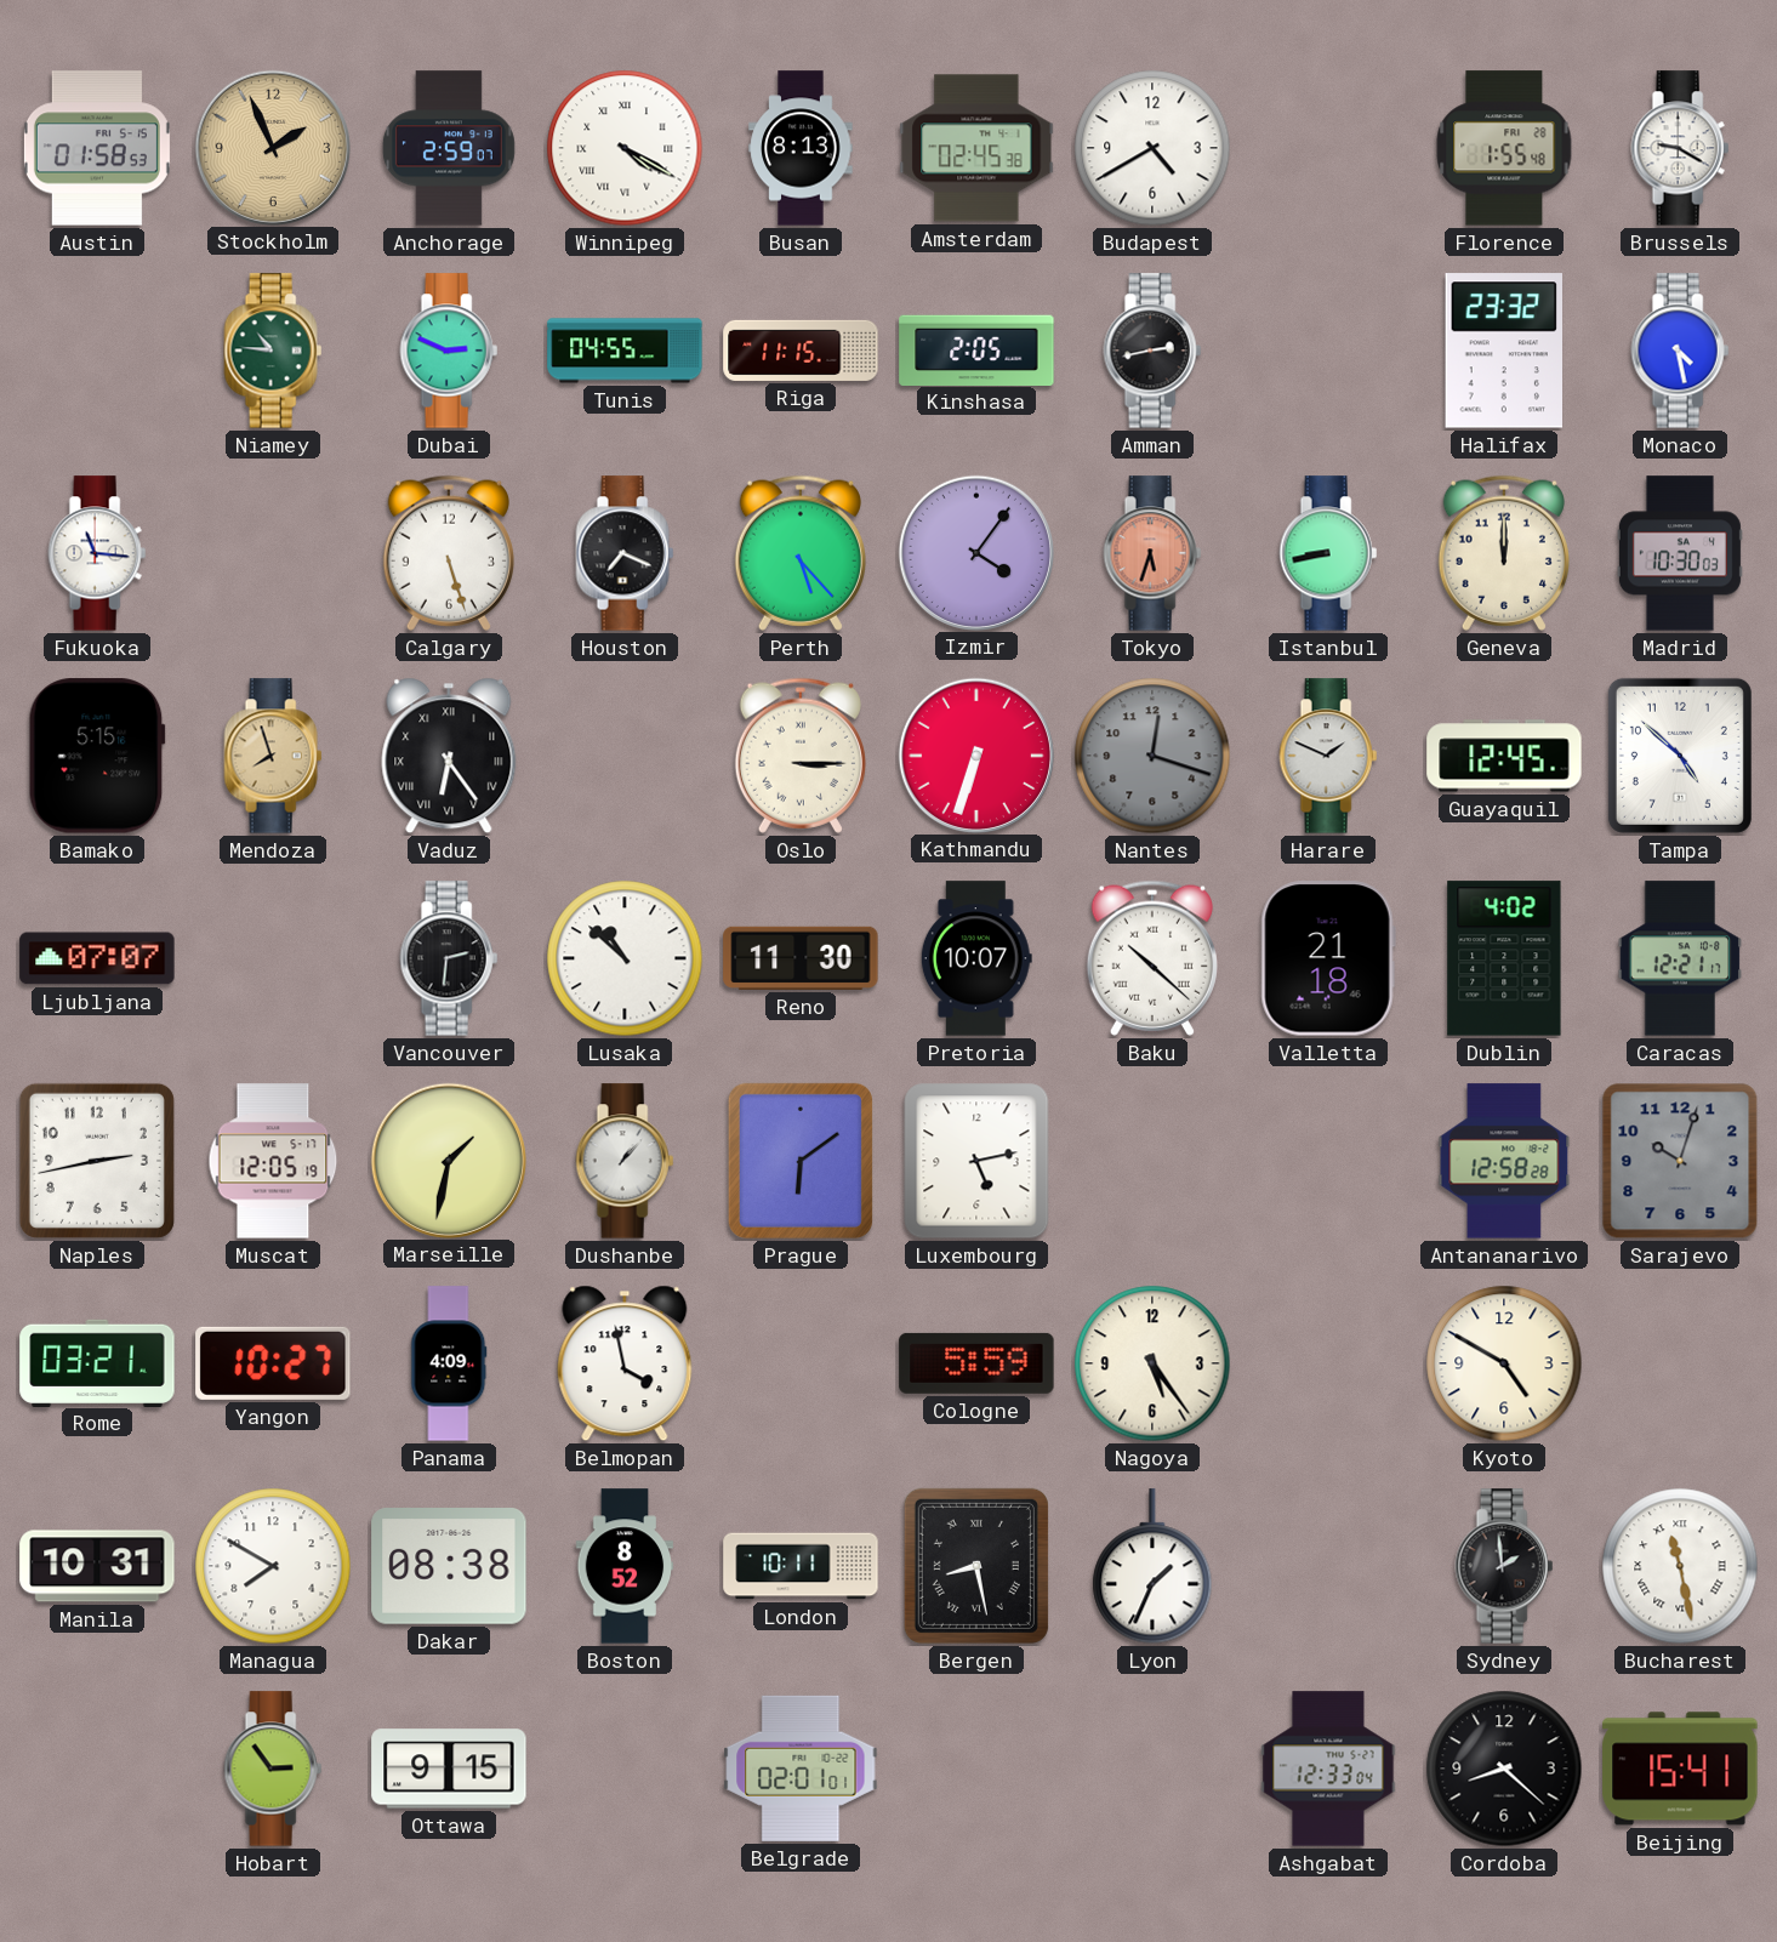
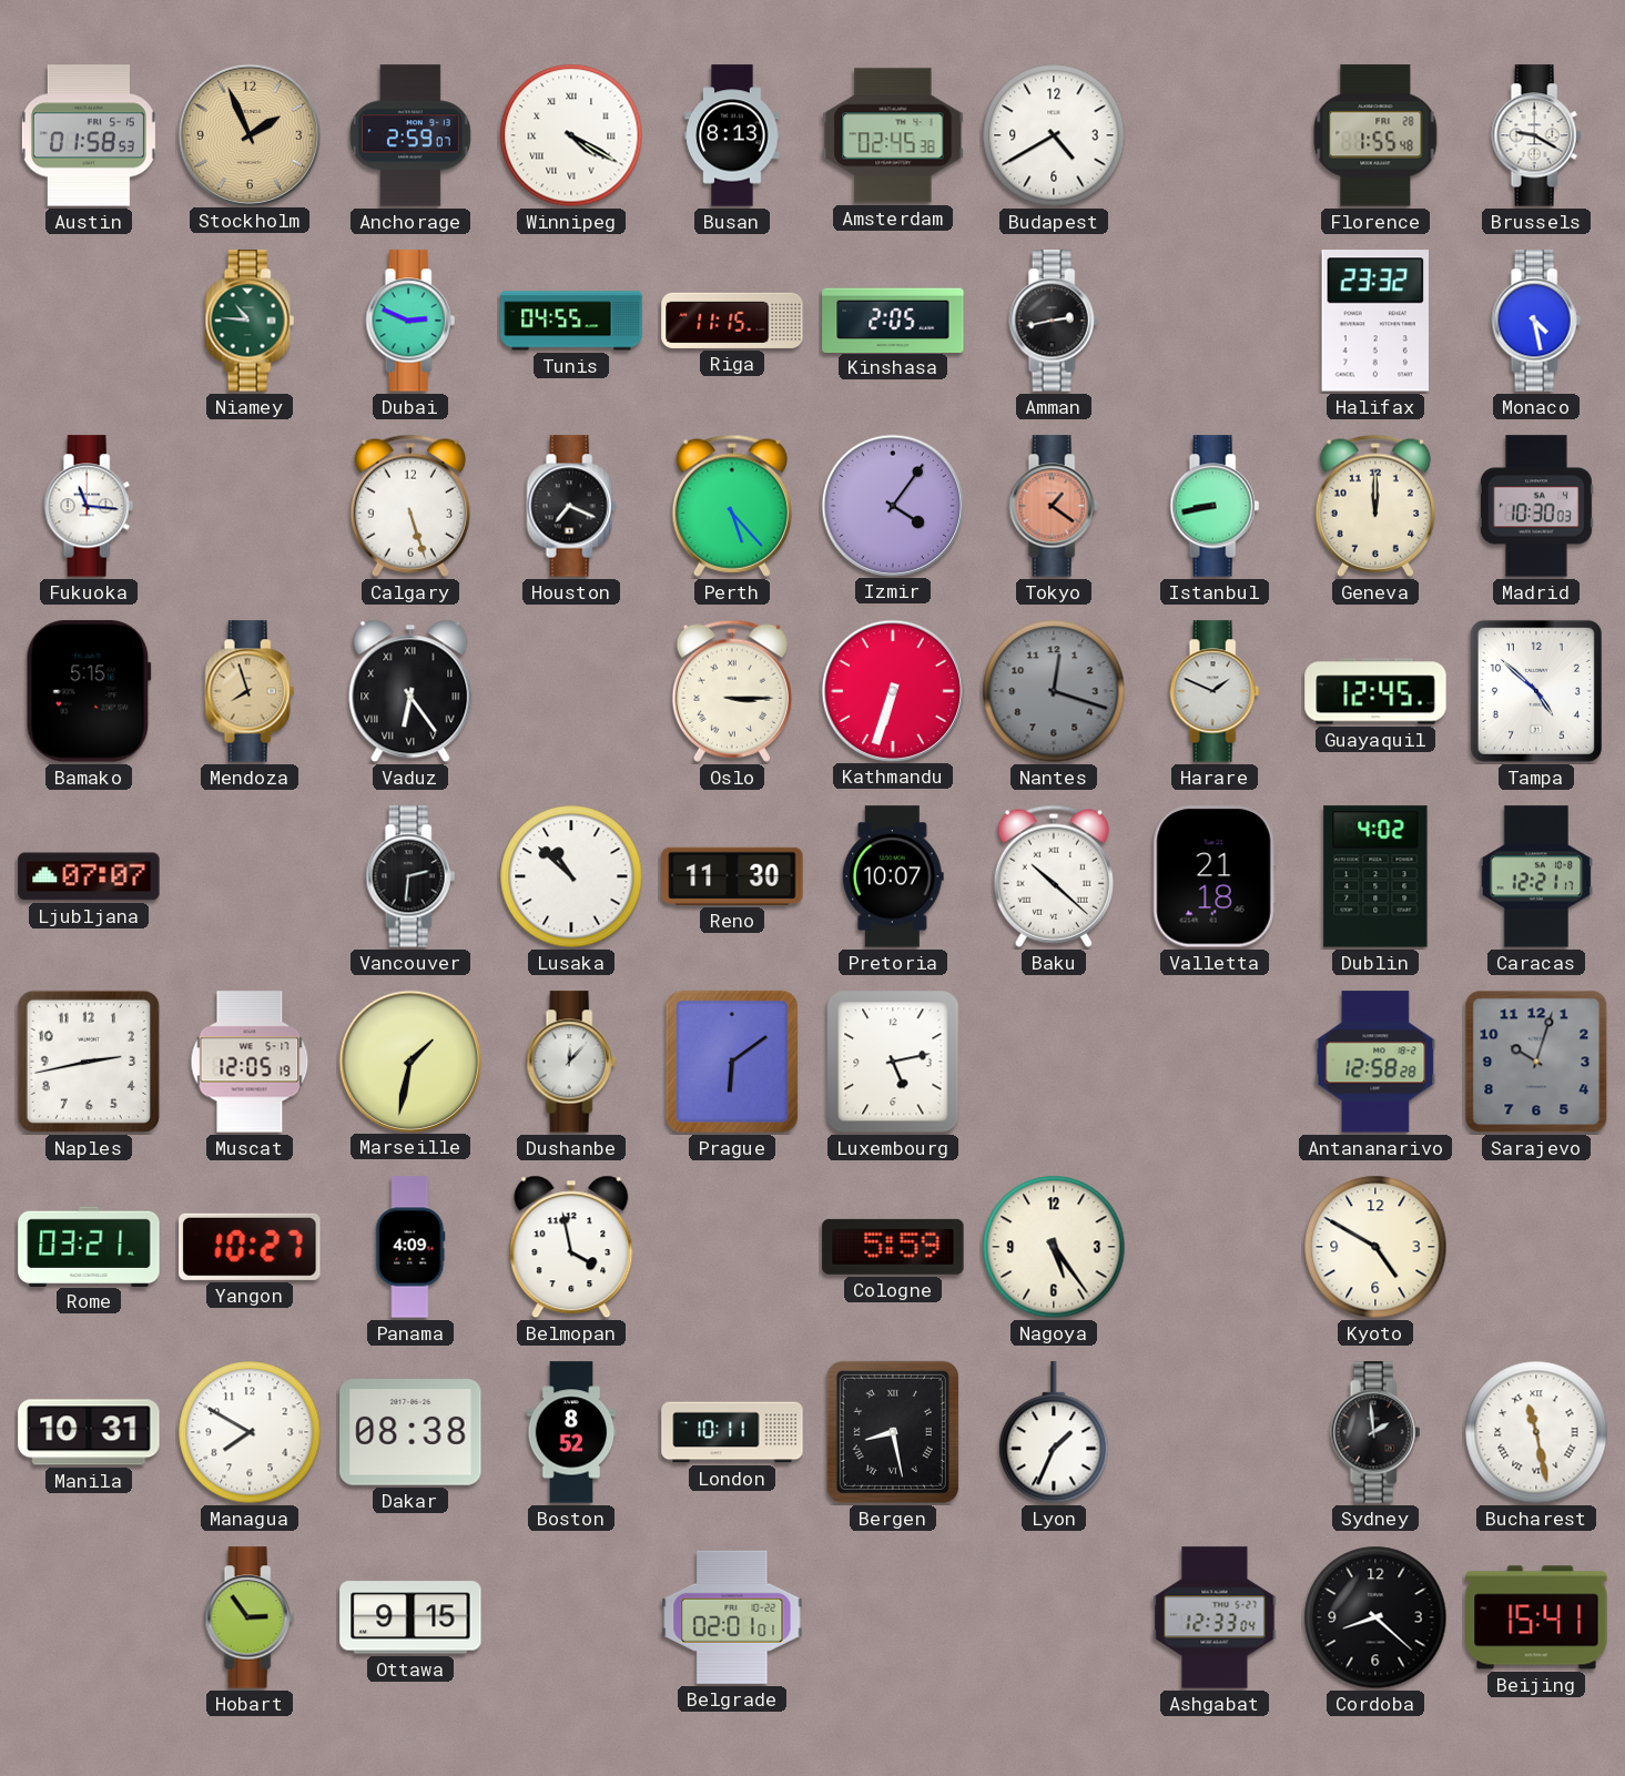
Tokyo: 5:33 -> 1:21
Dushanbe: 1:07 -> 12:07
